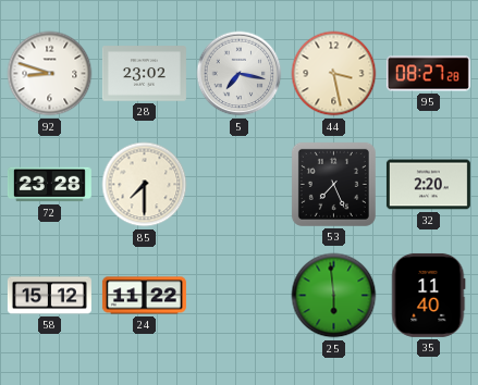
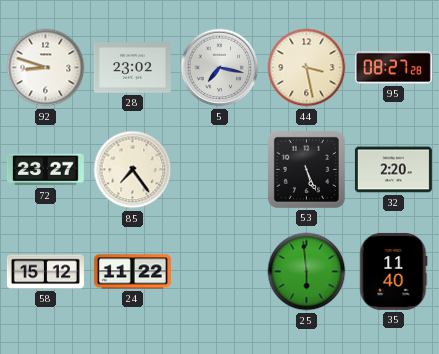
72: 23:28 -> 23:27
85: 7:30 -> 7:24
53: 7:26 -> 5:26
